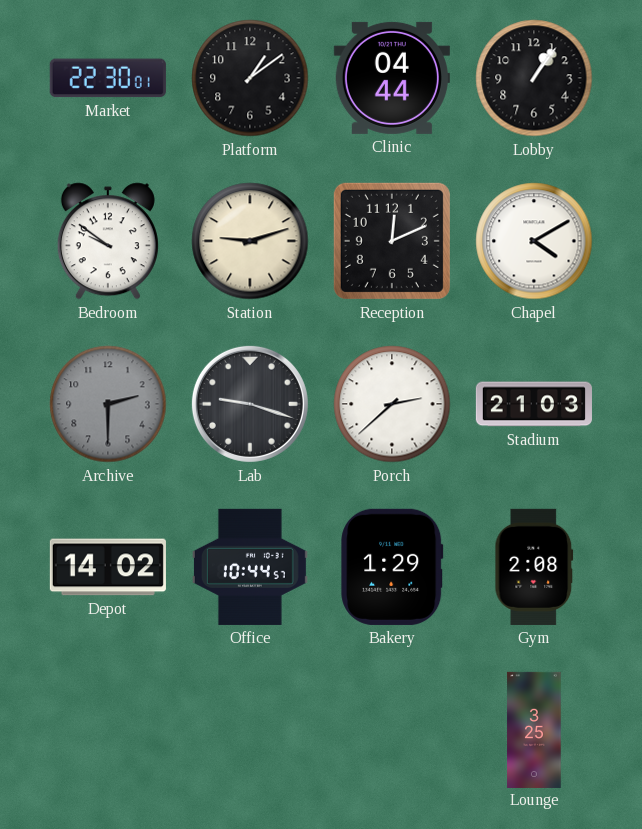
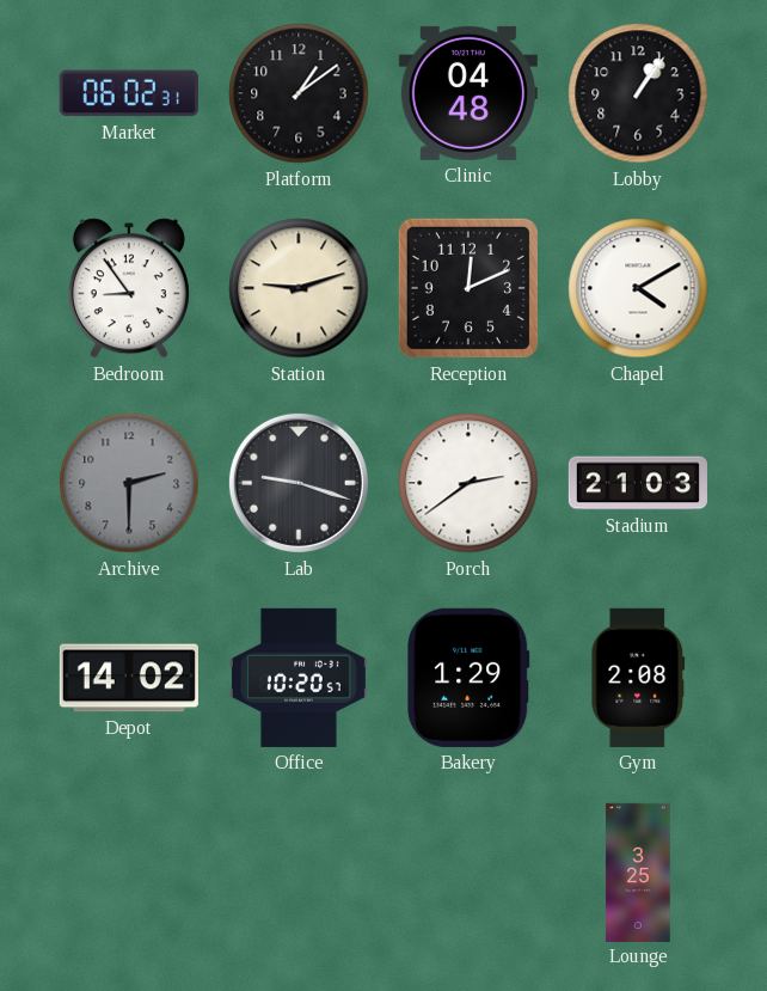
Market: 22:30 -> 06:02
Clinic: 04:44 -> 04:48
Bedroom: 9:51 -> 8:54
Porch: 2:38 -> 2:39
Office: 10:44 -> 10:20
